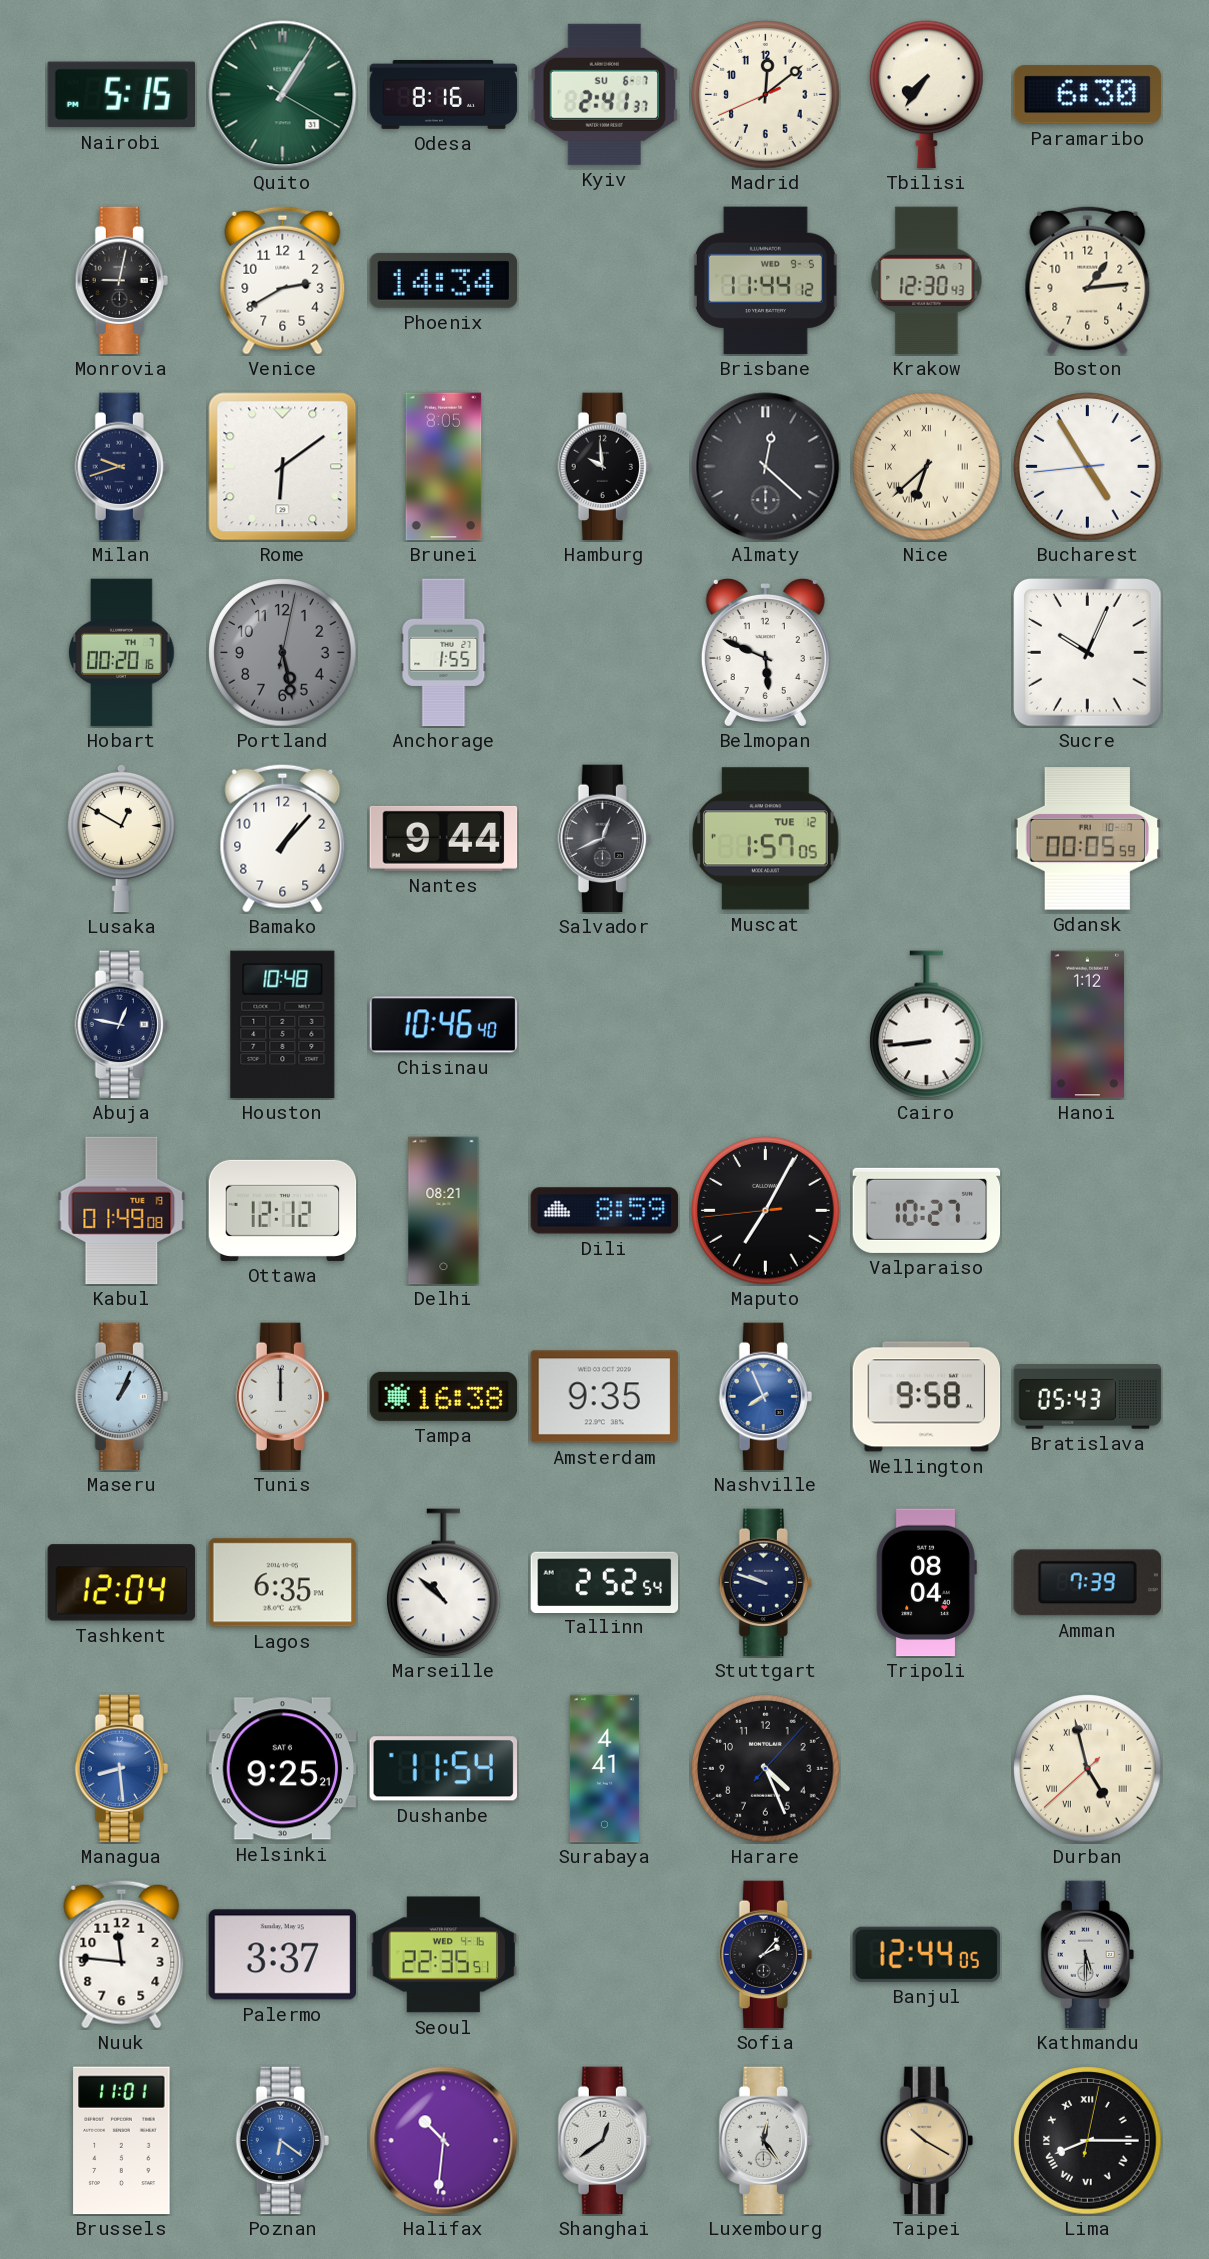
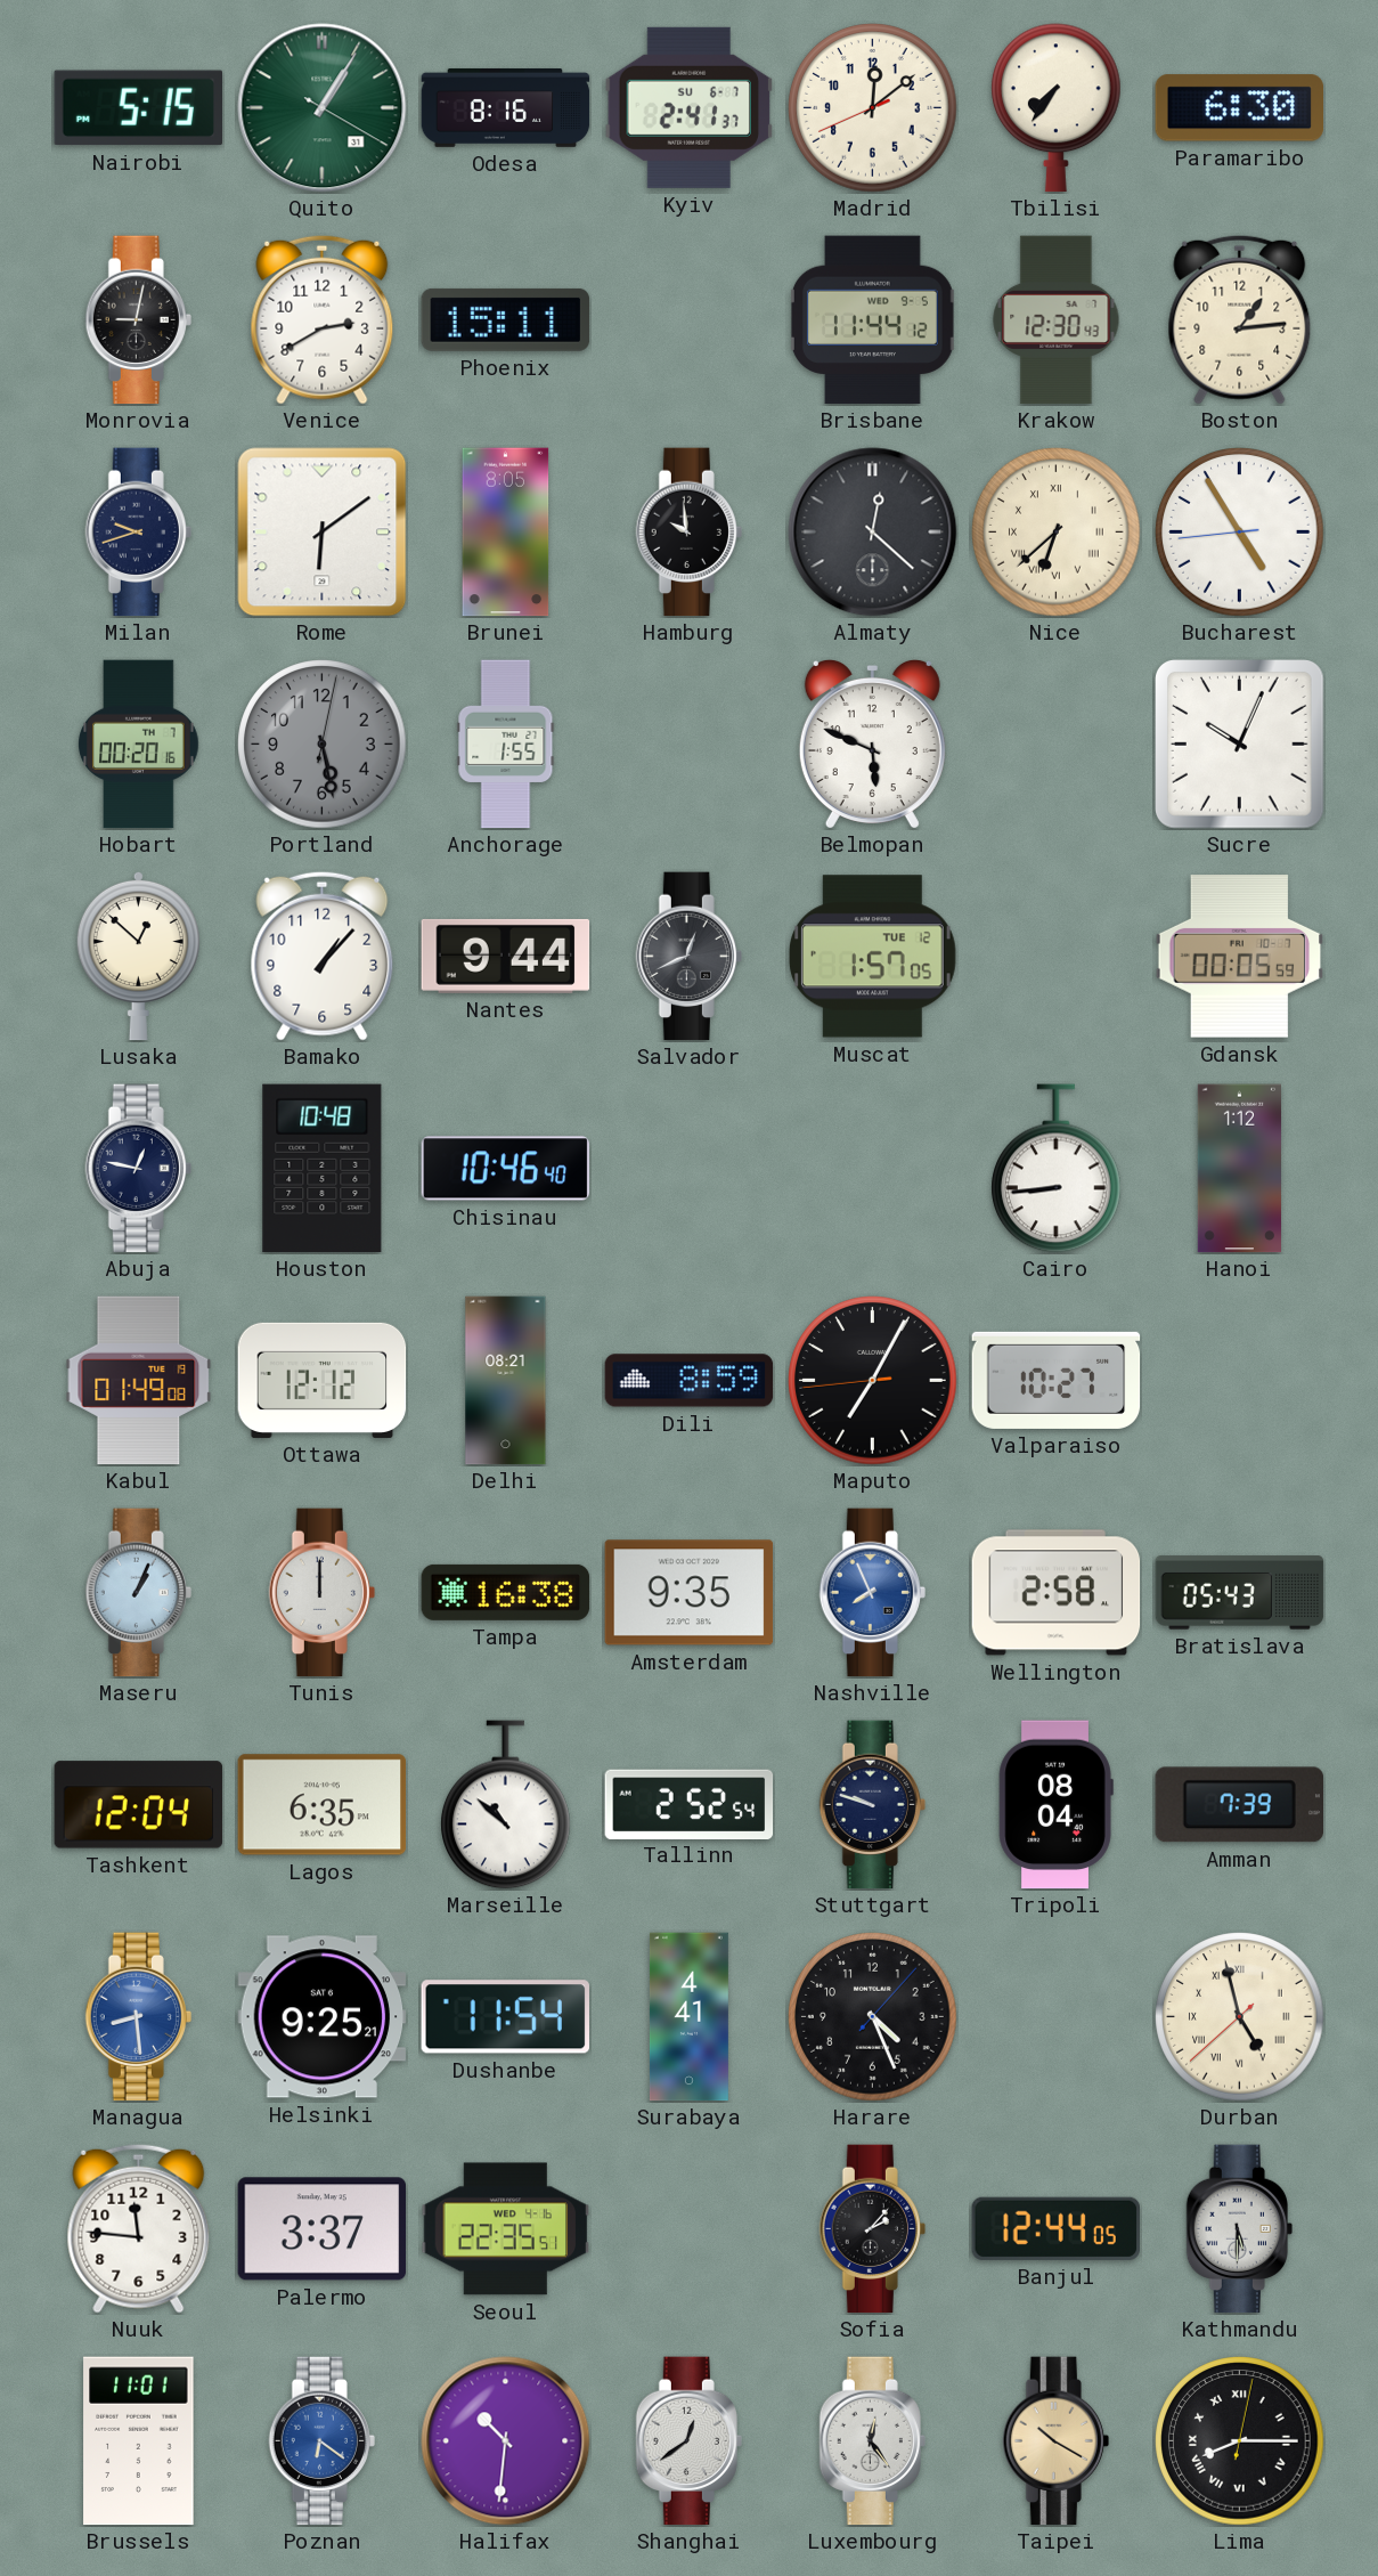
Phoenix: 14:34 -> 15:11
Lusaka: 12:50 -> 12:52
Wellington: 9:58 -> 2:58
